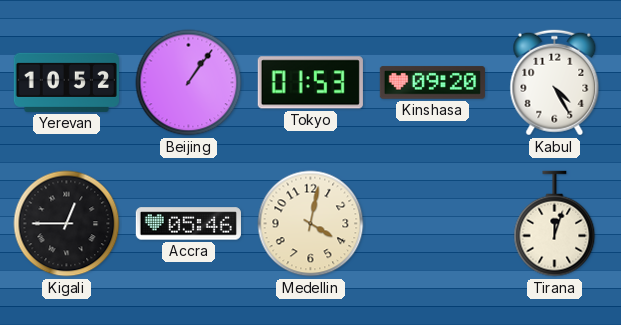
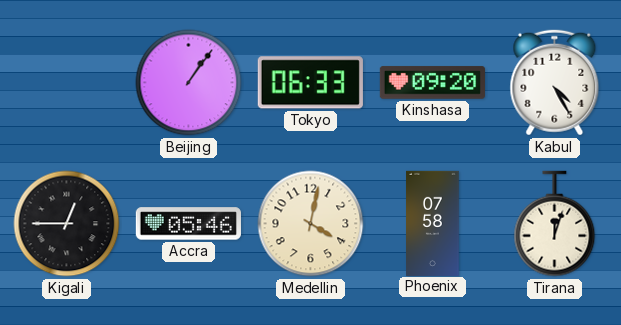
Yerevan: 10:52 -> none
Tokyo: 01:53 -> 06:33
Phoenix: none -> 07:58
